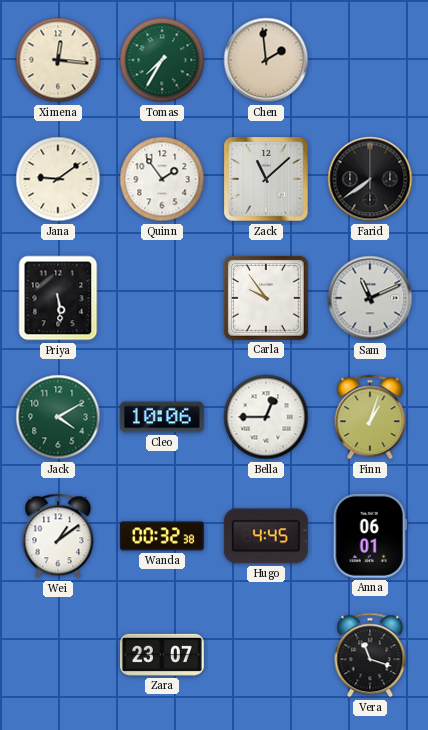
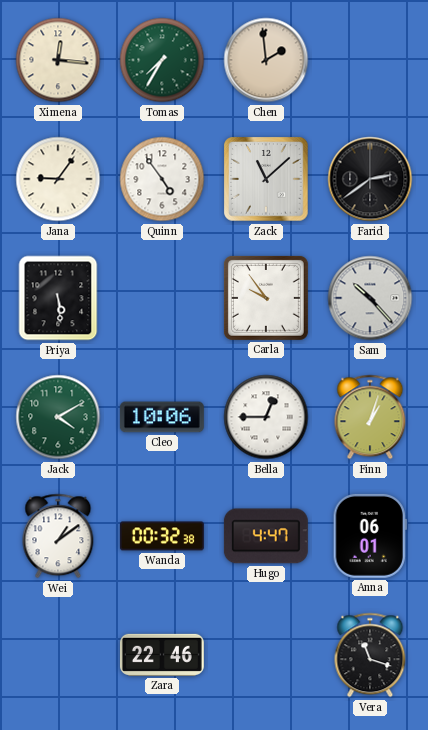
Jana: 9:09 -> 9:06
Quinn: 1:54 -> 4:54
Farid: 7:39 -> 2:39
Sam: 11:11 -> 10:23
Hugo: 4:45 -> 4:47
Zara: 23:07 -> 22:46
